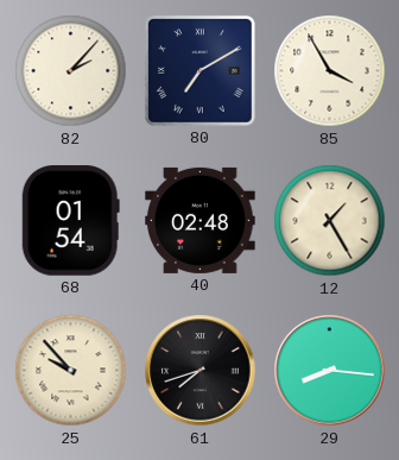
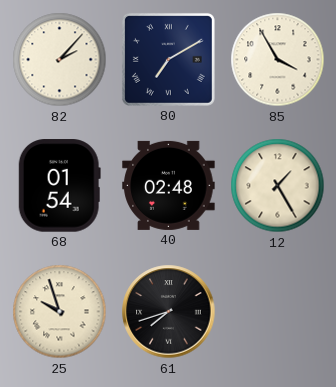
25: 9:53 -> 9:57
29: 8:16 -> none
